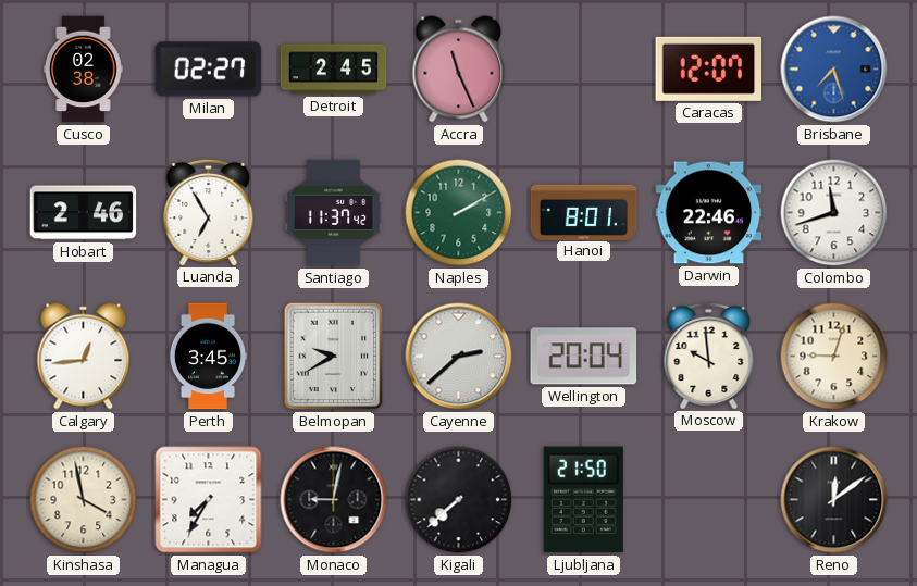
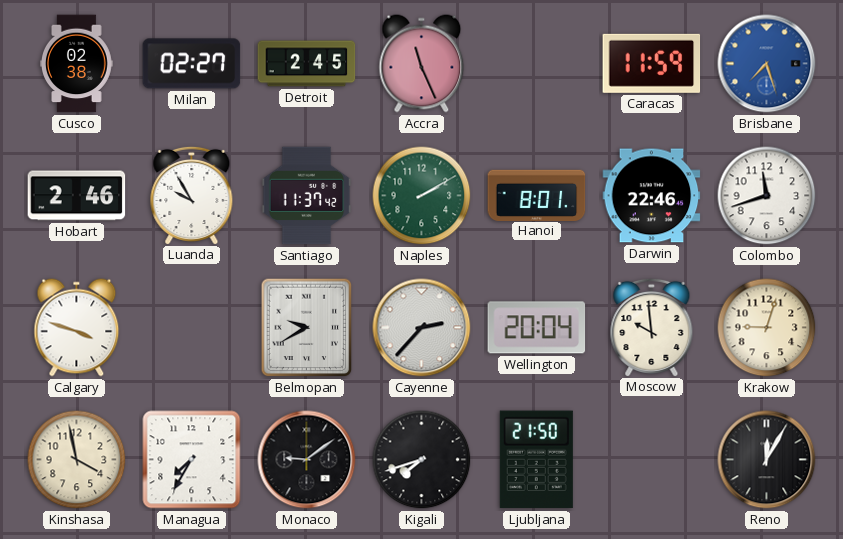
Caracas: 12:07 -> 11:59
Luanda: 6:55 -> 9:55
Calgary: 12:44 -> 3:48
Perth: 3:45 -> none
Cayenne: 2:38 -> 2:37
Monaco: 9:02 -> 9:09
Kigali: 7:38 -> 7:42
Reno: 12:09 -> 12:05
